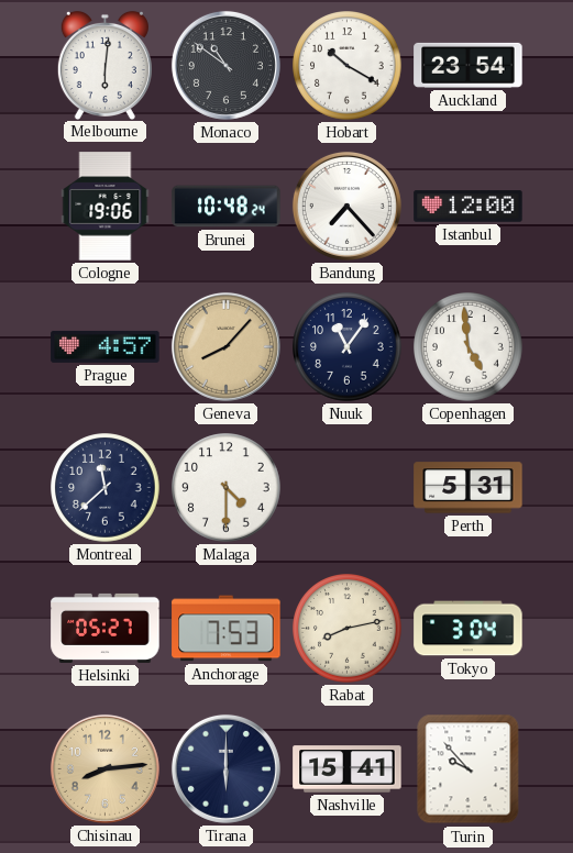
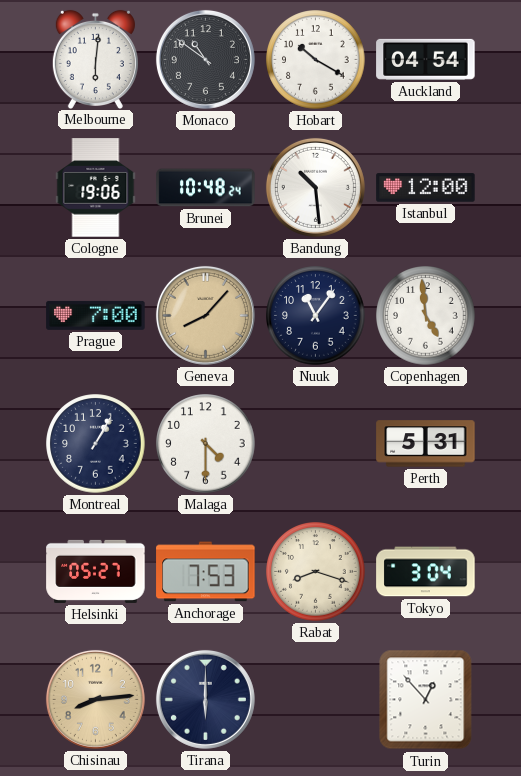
Auckland: 23:54 -> 04:54
Bandung: 7:23 -> 10:29
Prague: 4:57 -> 7:00
Montreal: 11:38 -> 1:05
Rabat: 8:13 -> 8:18
Nashville: 15:41 -> none
Turin: 9:53 -> 12:53
